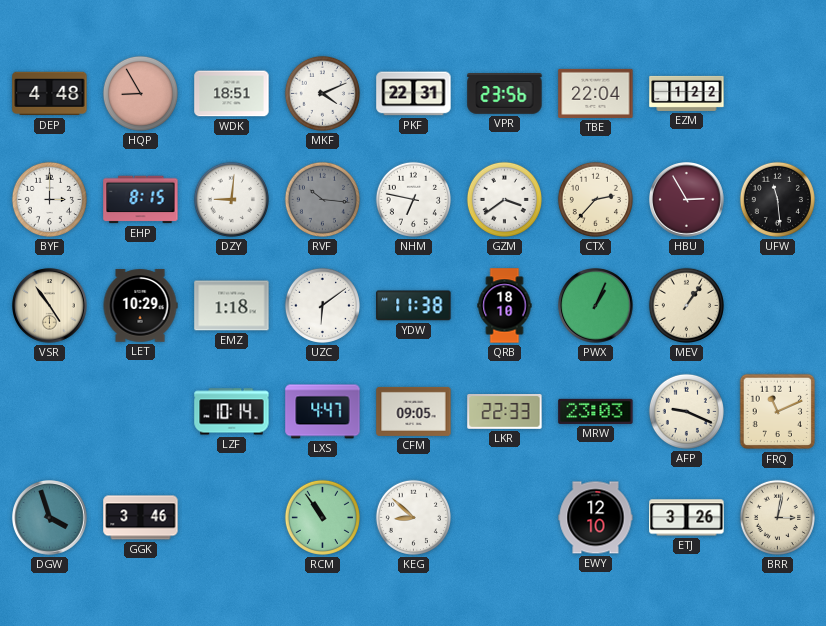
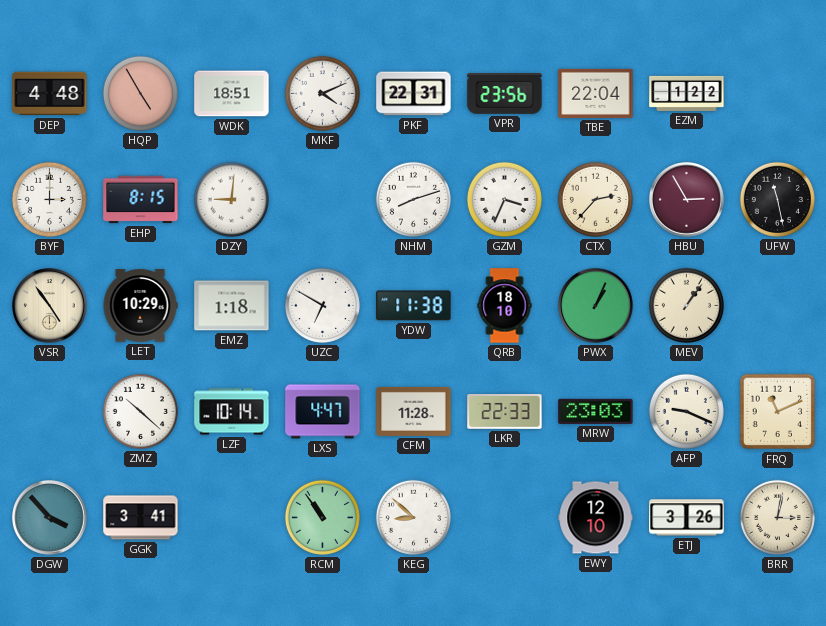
HQP: 8:55 -> 4:55
RVF: 10:16 -> none
NHM: 6:47 -> 8:12
GZM: 3:39 -> 3:34
UFW: 11:29 -> 11:28
UZC: 6:09 -> 6:50
ZMZ: none -> 10:22
CFM: 09:05 -> 11:28
DGW: 3:57 -> 3:53
GGK: 3:46 -> 3:41
